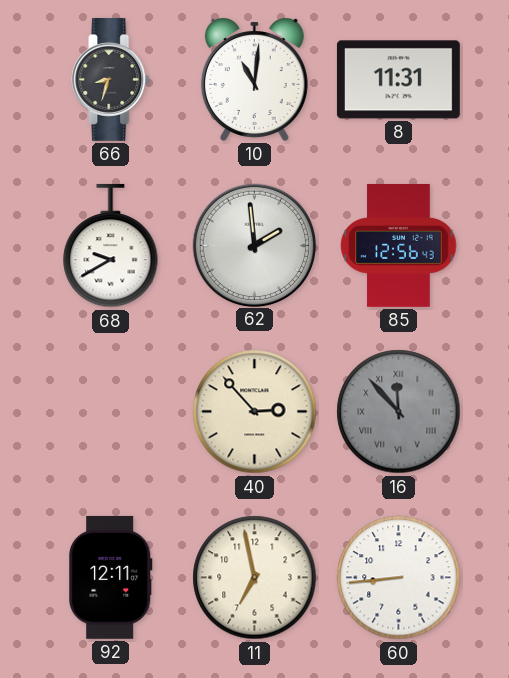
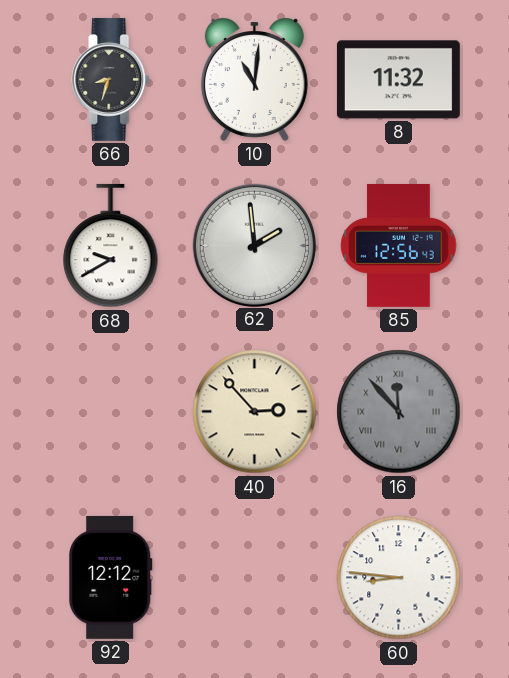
8: 11:31 -> 11:32
92: 12:11 -> 12:12
11: 6:58 -> none
60: 8:44 -> 8:46
